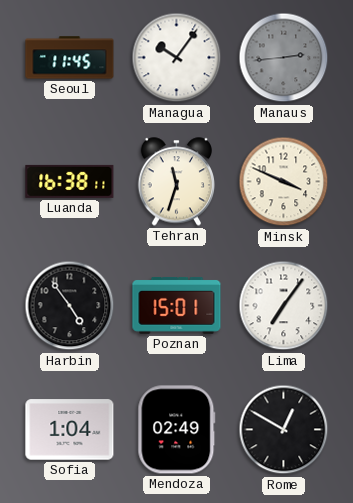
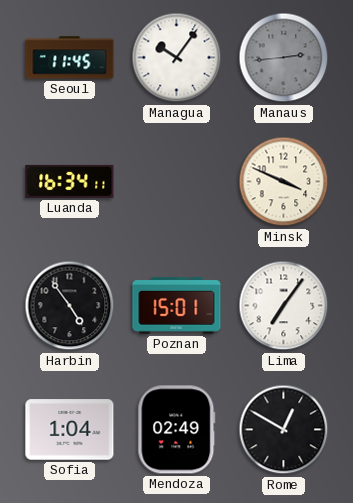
Luanda: 16:38 -> 16:34
Tehran: 11:33 -> none
